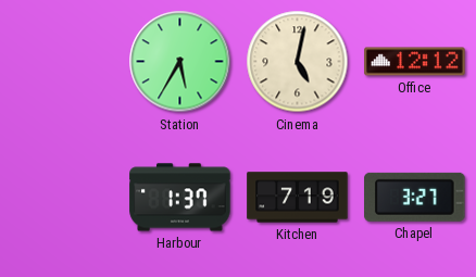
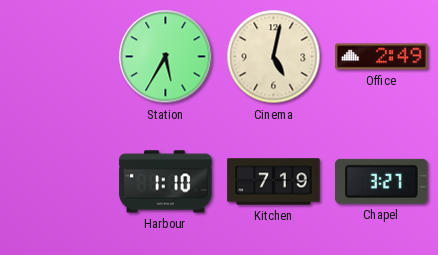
Office: 12:12 -> 2:49
Harbour: 1:37 -> 1:10
